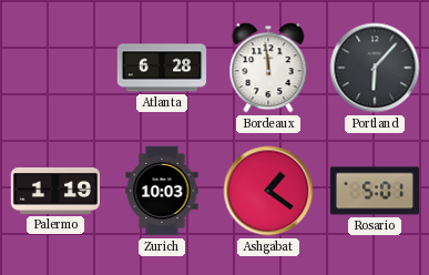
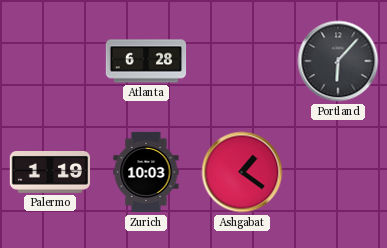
Bordeaux: 11:59 -> none
Rosario: 5:01 -> none
